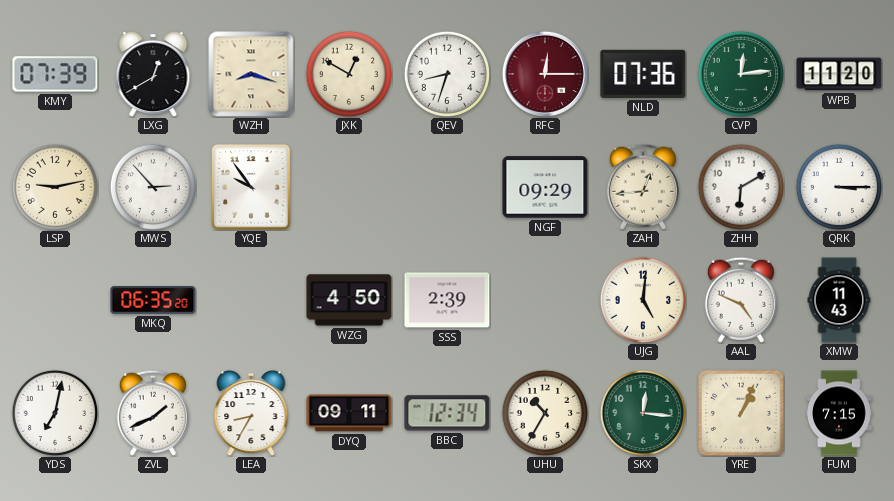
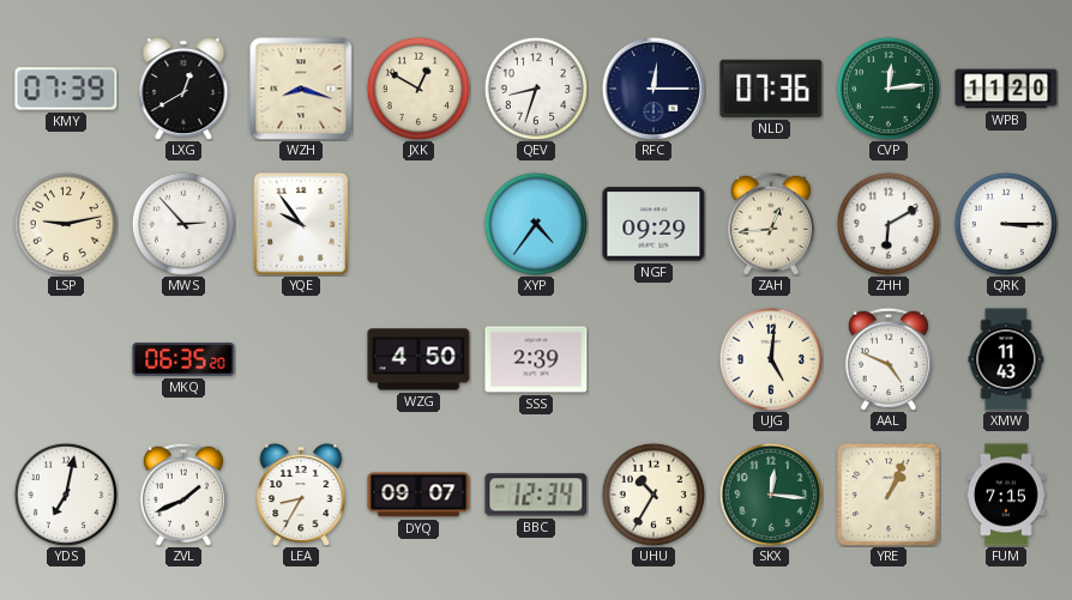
RFC dial: burgundy -> navy
XYP: none -> 4:36
DYQ: 09:11 -> 09:07
